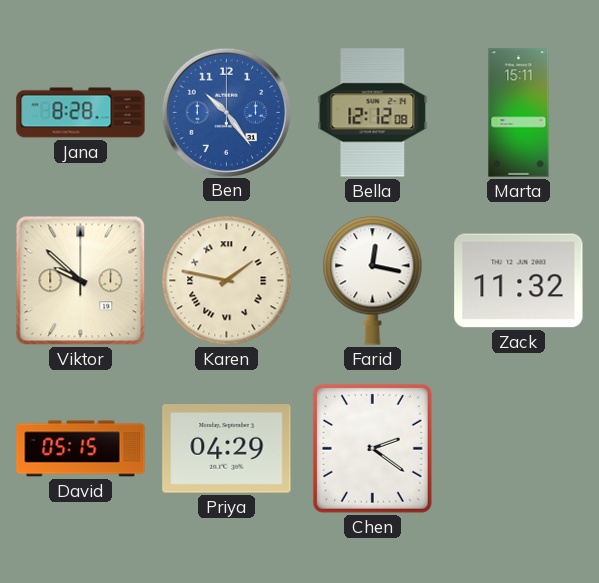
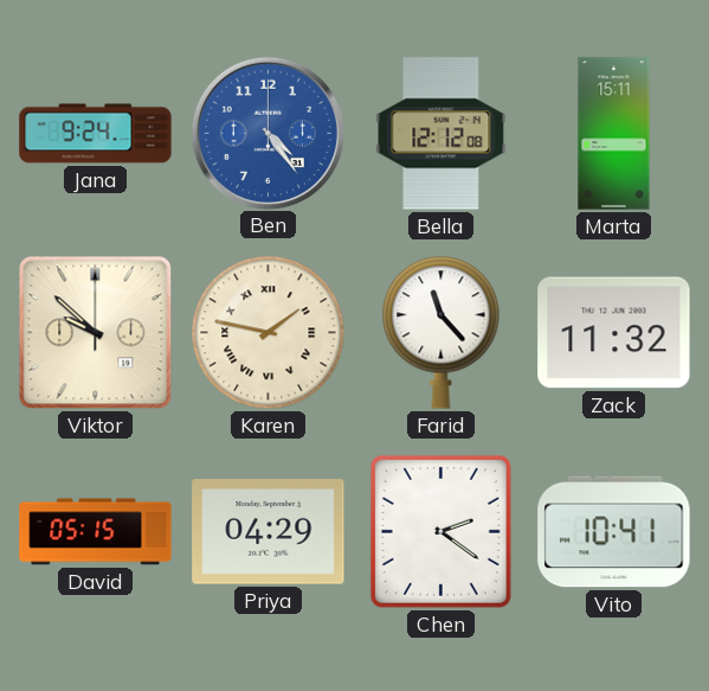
Jana: 8:28 -> 9:24
Ben: 10:24 -> 4:24
Farid: 12:17 -> 11:23
Vito: none -> 10:41
